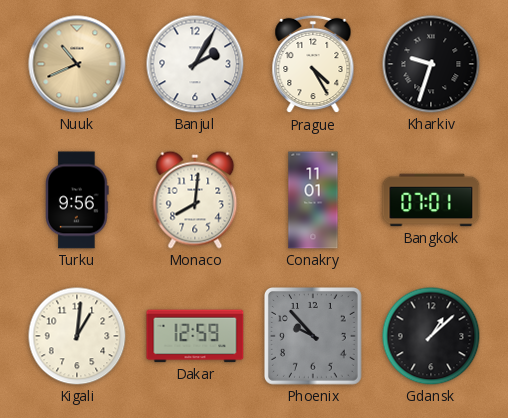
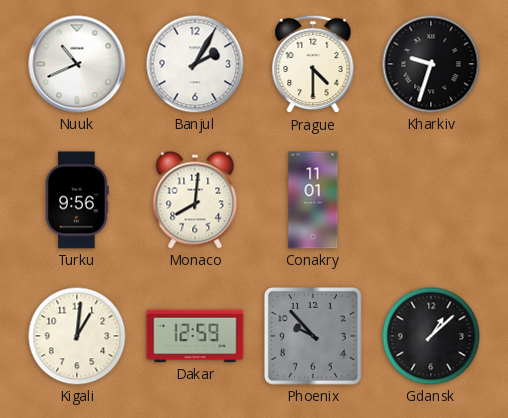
Nuuk dial: champagne -> white
Prague: 4:25 -> 4:30
Bangkok: 07:01 -> none
